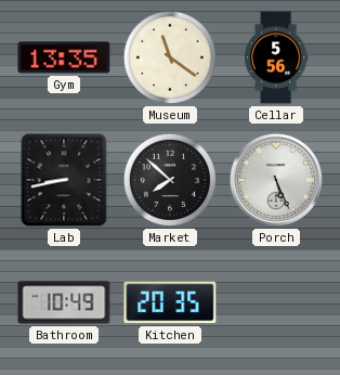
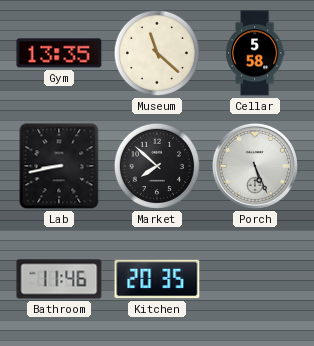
Museum: 11:21 -> 11:22
Cellar: 5:56 -> 5:58
Bathroom: 10:49 -> 11:46
